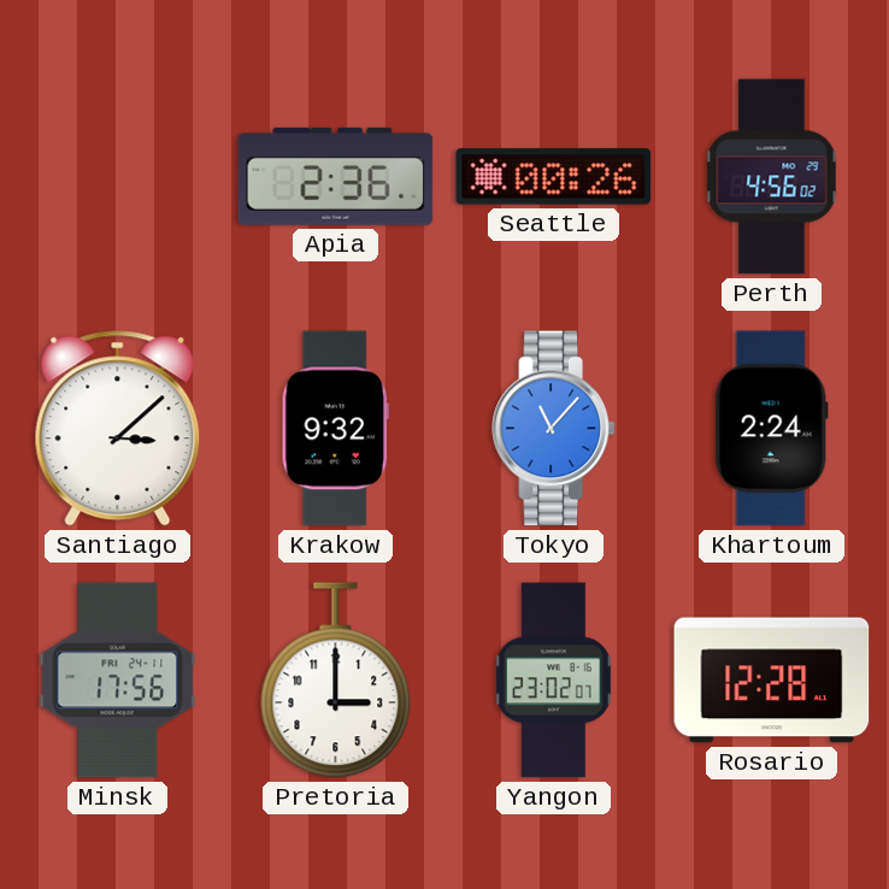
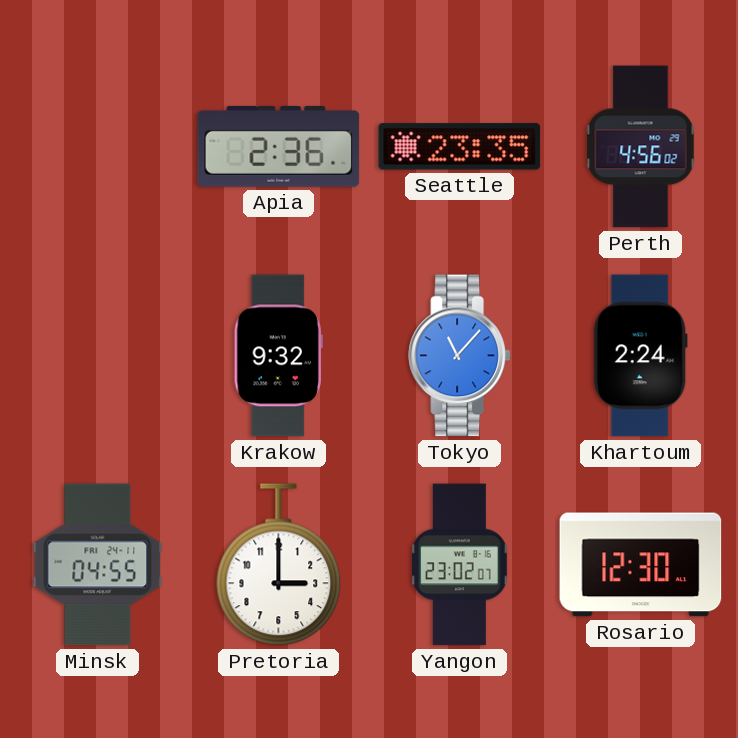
Seattle: 00:26 -> 23:35
Santiago: 3:08 -> none
Minsk: 17:56 -> 04:55
Rosario: 12:28 -> 12:30
